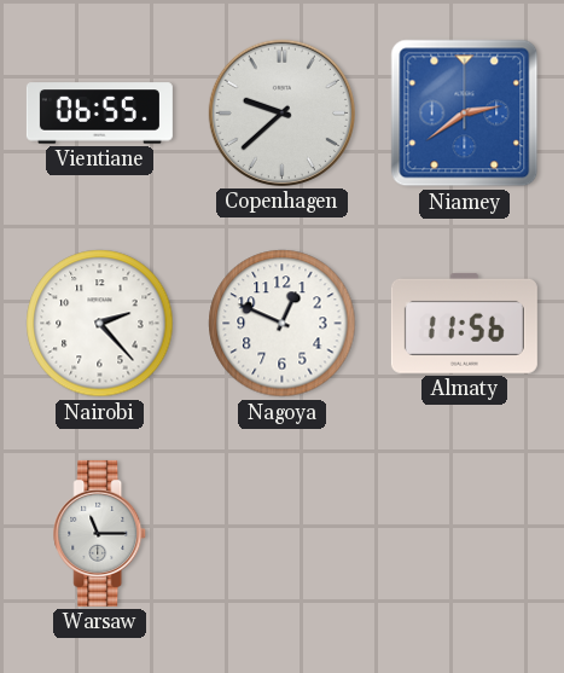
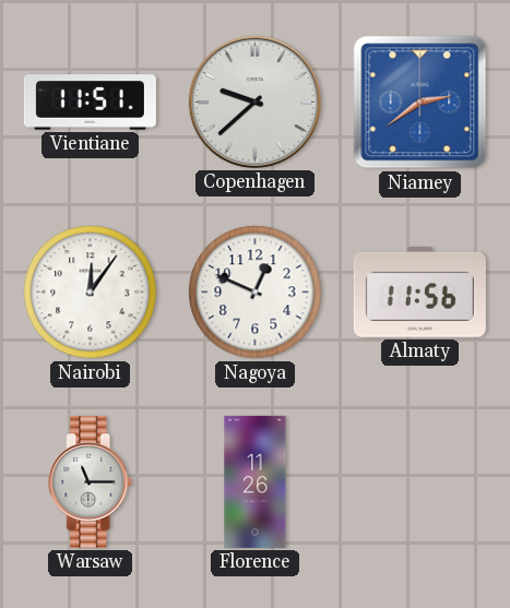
Vientiane: 06:55 -> 11:51
Nairobi: 2:23 -> 12:06
Florence: none -> 11:26
